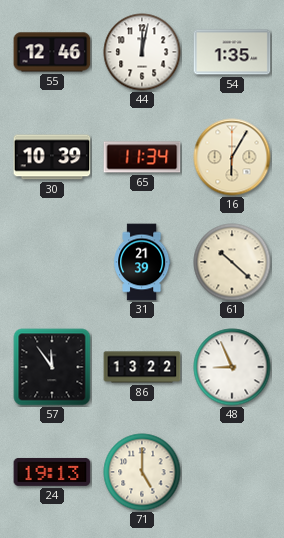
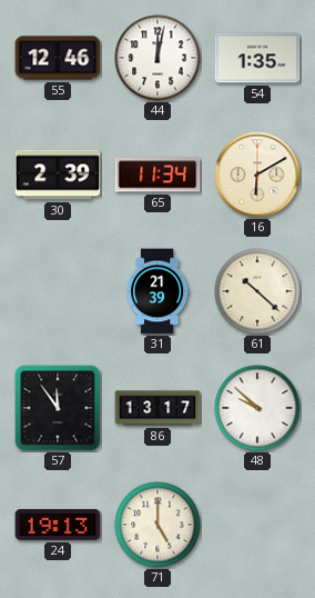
30: 10:39 -> 2:39
16: 6:05 -> 6:10
86: 13:22 -> 13:17
48: 8:56 -> 9:52
